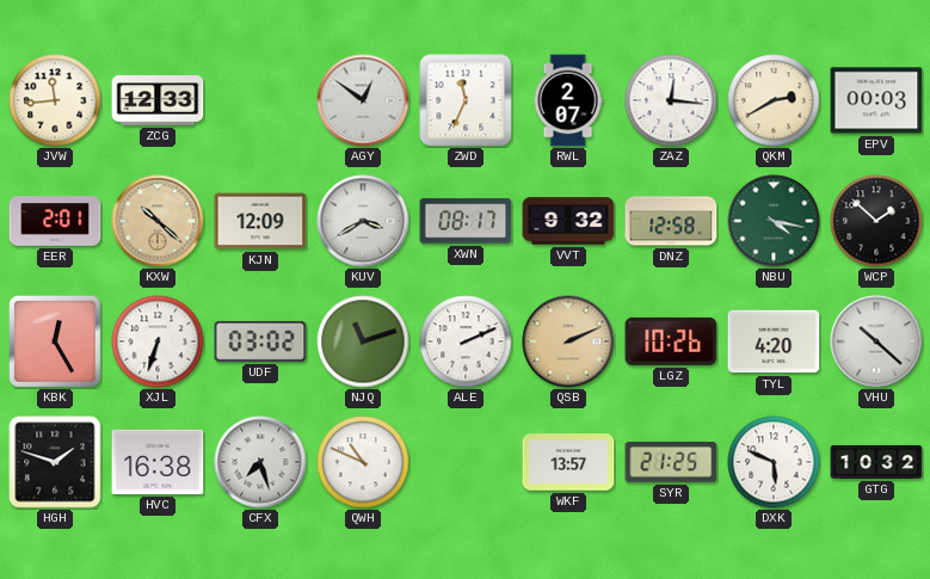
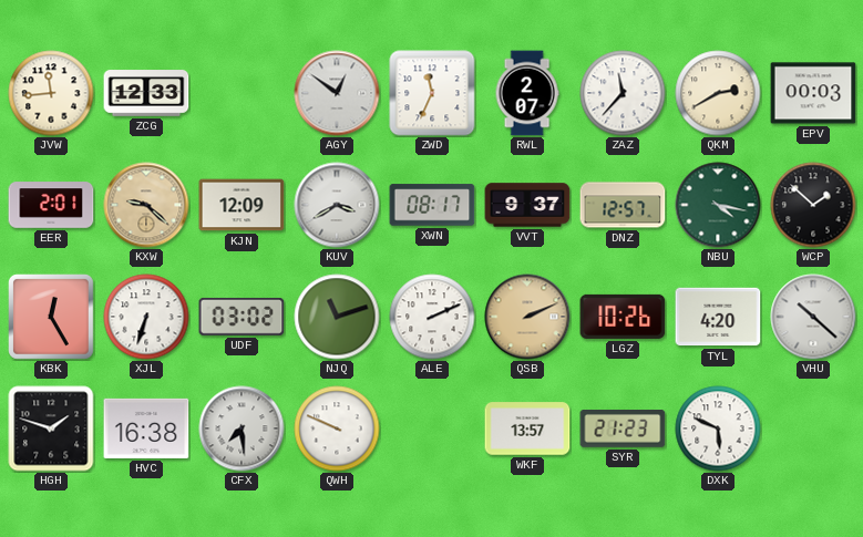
ZAZ: 12:16 -> 11:37
KXW: 10:22 -> 9:22
VVT: 9:32 -> 9:37
DNZ: 12:58 -> 12:57
CFX: 7:27 -> 7:29
QWH: 10:49 -> 9:49
SYR: 21:25 -> 21:23
GTG: 10:32 -> none
